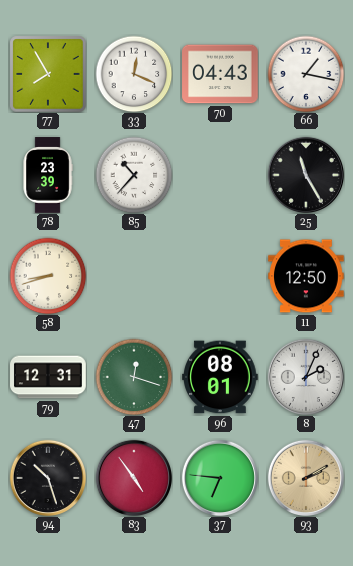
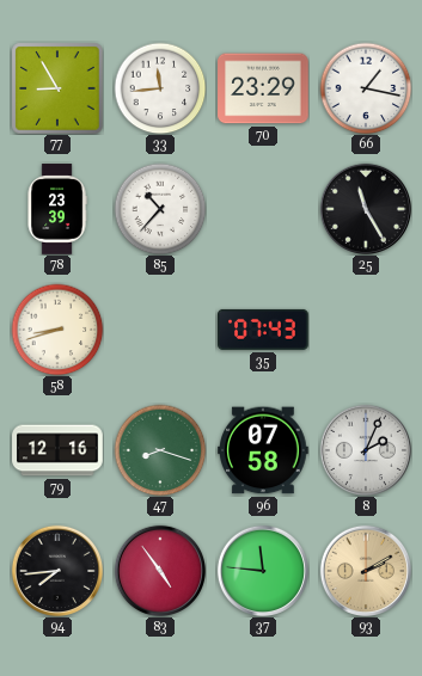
77: 7:55 -> 8:55
33: 12:19 -> 11:44
70: 04:43 -> 23:29
35: none -> 07:43
11: 12:50 -> none
79: 12:31 -> 12:16
47: 12:18 -> 8:18
96: 08:01 -> 07:58
94: 10:27 -> 7:44
37: 6:46 -> 11:46
